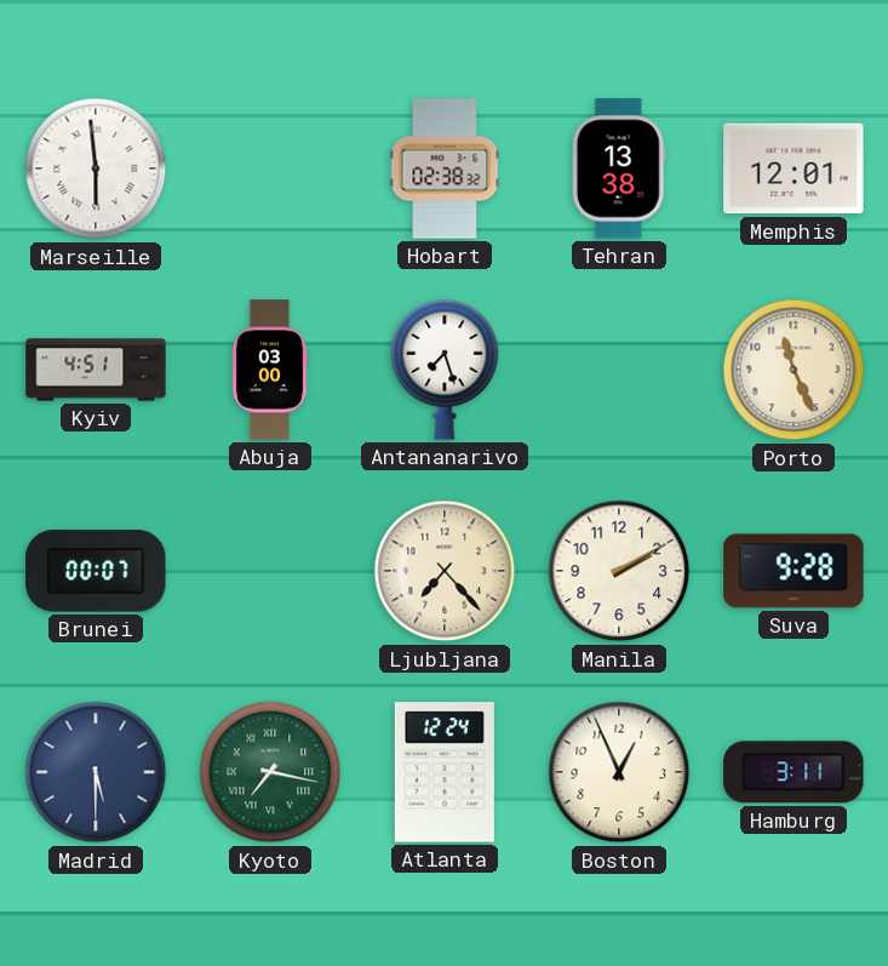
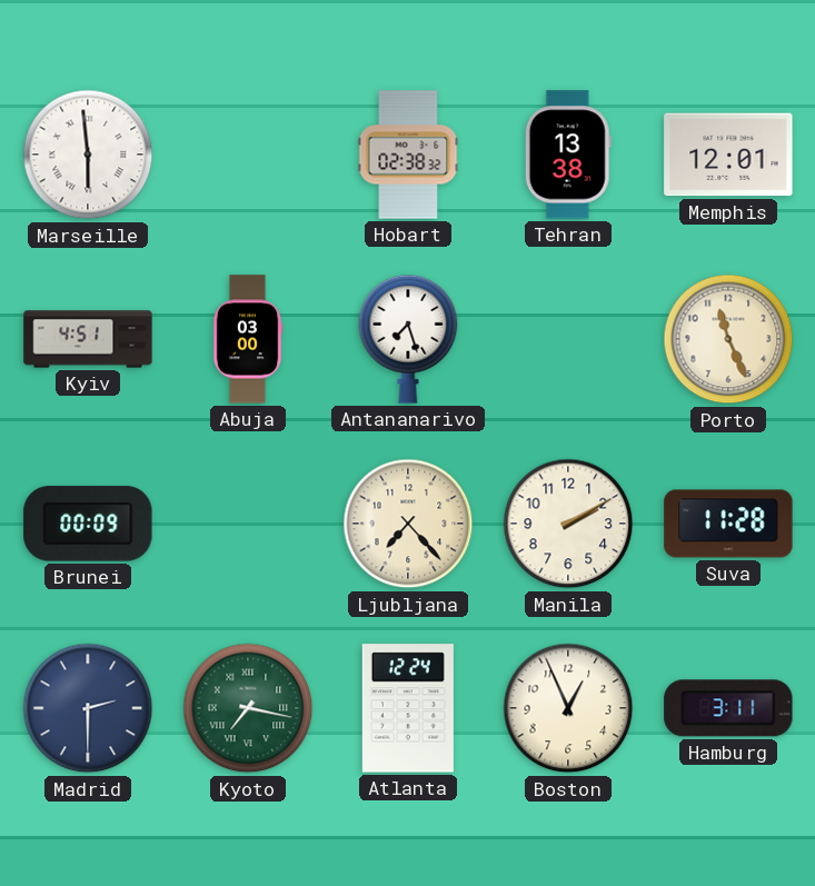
Brunei: 00:07 -> 00:09
Suva: 9:28 -> 11:28
Madrid: 5:30 -> 2:30
